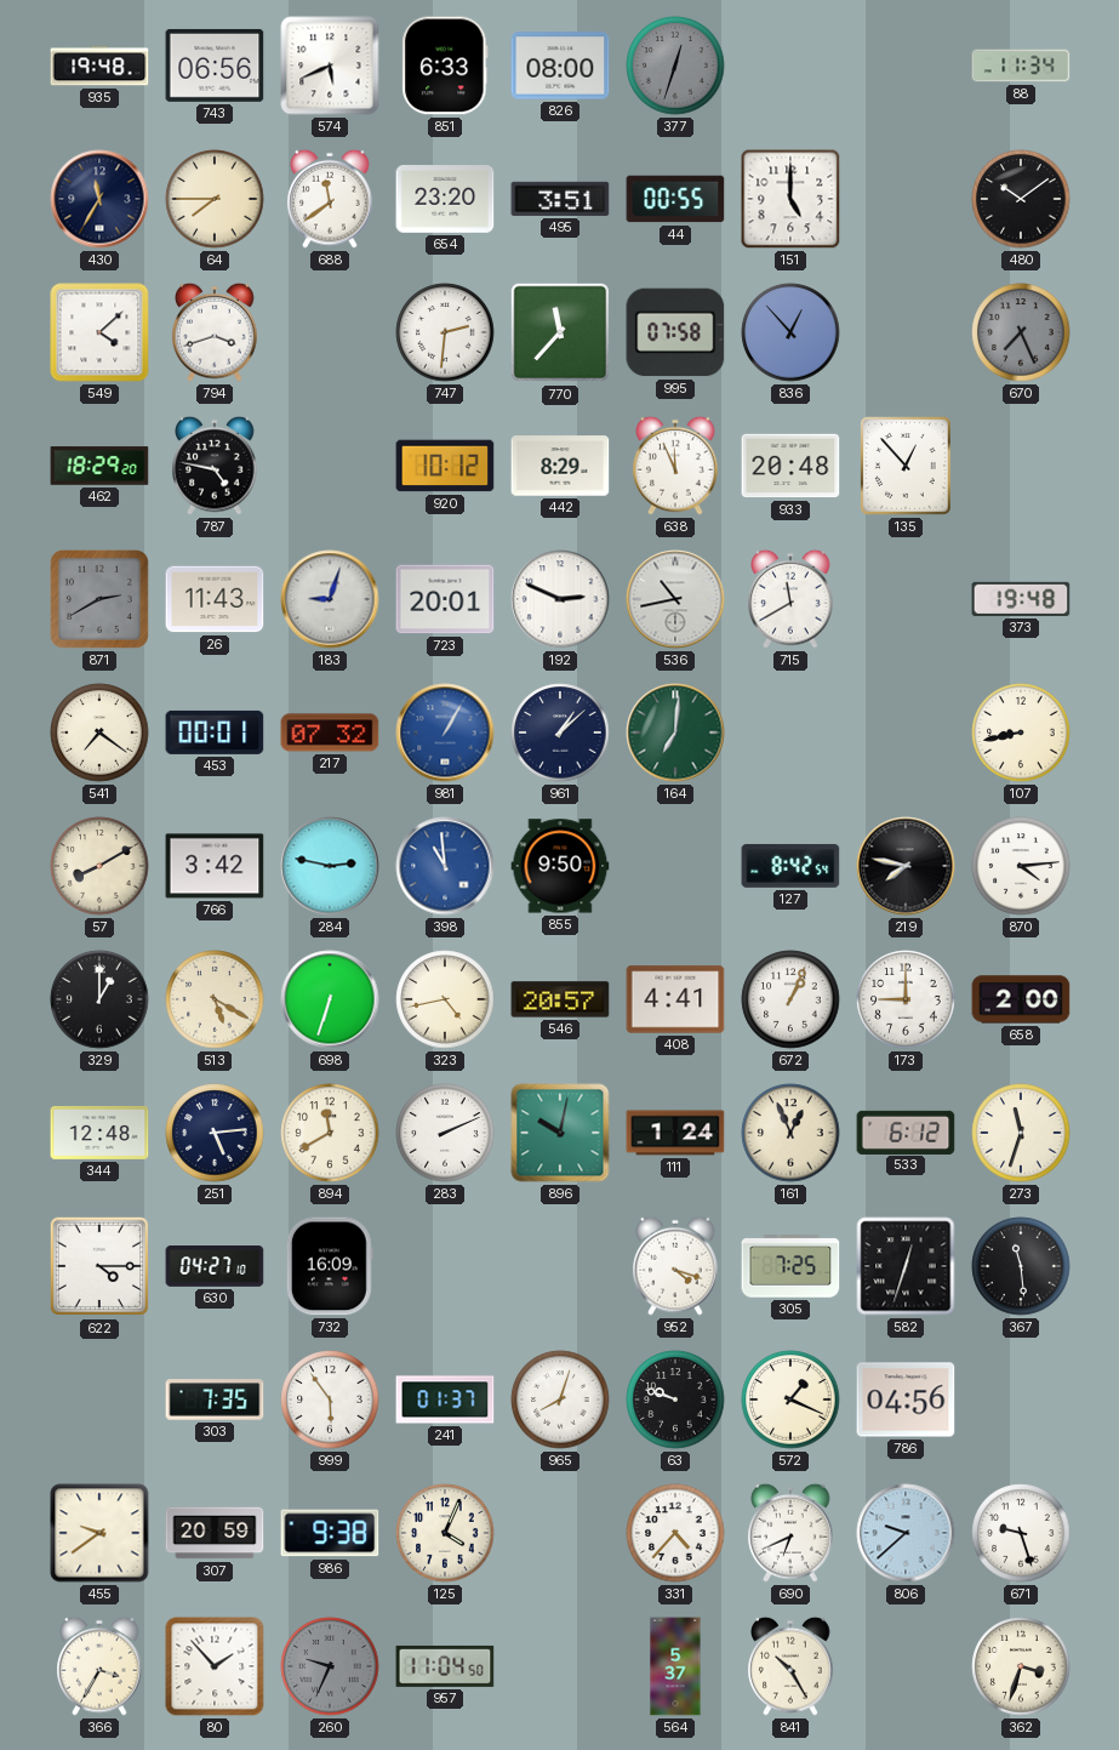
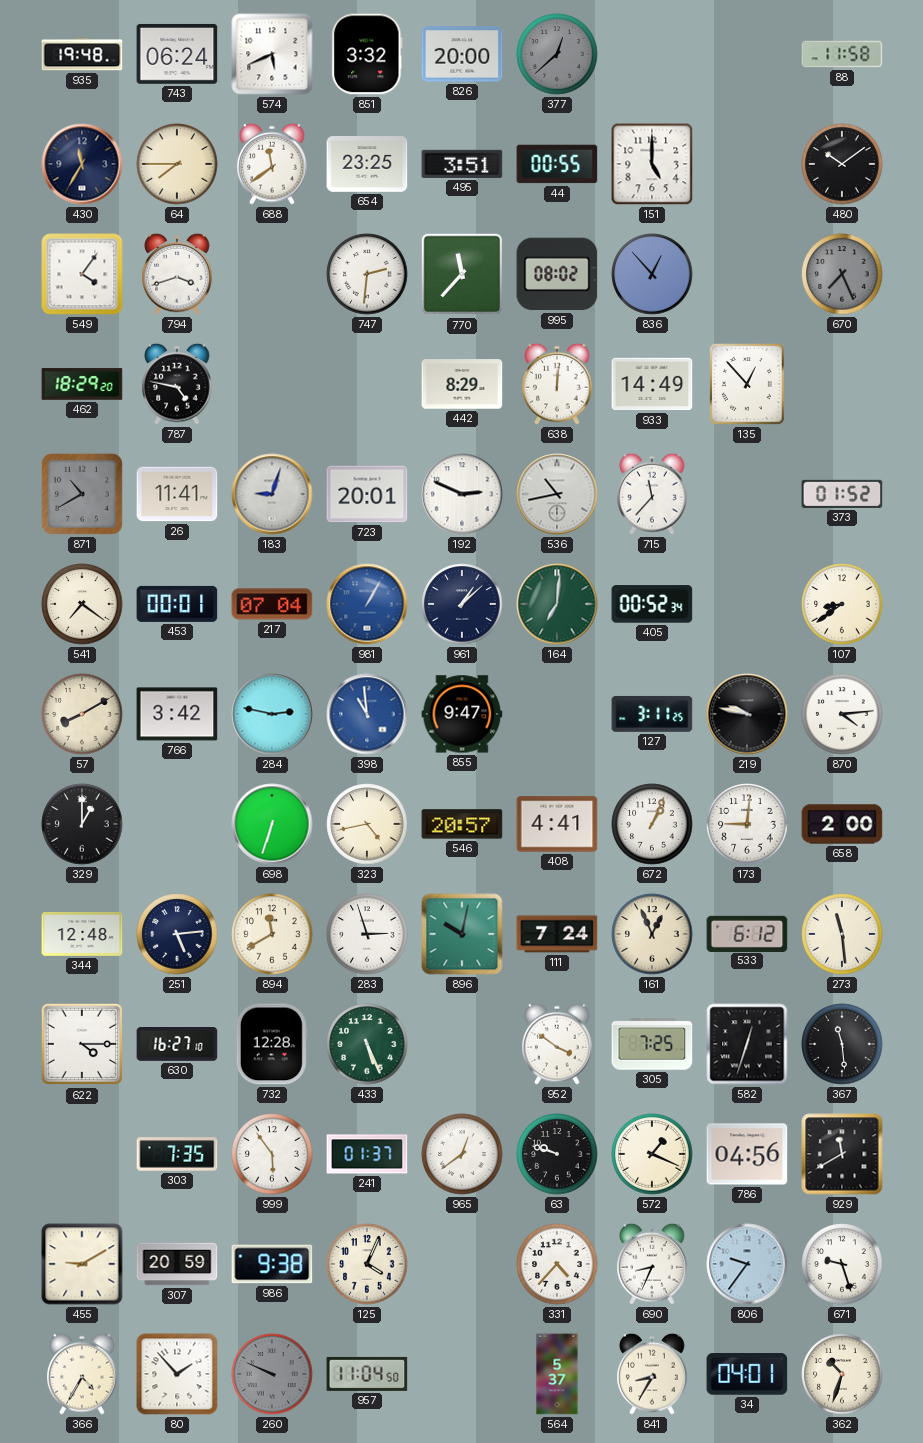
743: 06:56 -> 06:24
851: 6:33 -> 3:32
826: 08:00 -> 20:00
377: 12:33 -> 12:38
88: 11:34 -> 11:58
654: 23:20 -> 23:25
549: 4:08 -> 4:06
995: 07:58 -> 08:02
920: 10:12 -> none
638: 11:56 -> 12:01
933: 20:48 -> 14:49
871: 2:40 -> 10:40
26: 11:43 -> 11:41
715: 11:40 -> 11:37
373: 19:48 -> 01:52
217: 07:32 -> 07:04
405: none -> 00:52
107: 8:43 -> 8:39
855: 9:50 -> 9:47
127: 8:42 -> 3:11
219: 7:47 -> 9:47
513: 5:20 -> none
173: 9:00 -> 9:01
283: 2:11 -> 2:57
111: 1:24 -> 7:24
273: 11:33 -> 11:29
630: 04:27 -> 16:27
732: 16:09 -> 12:28
433: none -> 5:26
952: 4:18 -> 3:51
965: 8:03 -> 12:39
929: none -> 11:40
455: 9:39 -> 9:10
690: 6:41 -> 8:34
806: 9:38 -> 9:36
366: 3:35 -> 4:35
260: 9:34 -> 9:49
841: 10:25 -> 8:35
34: none -> 04:01
362: 3:33 -> 10:33
